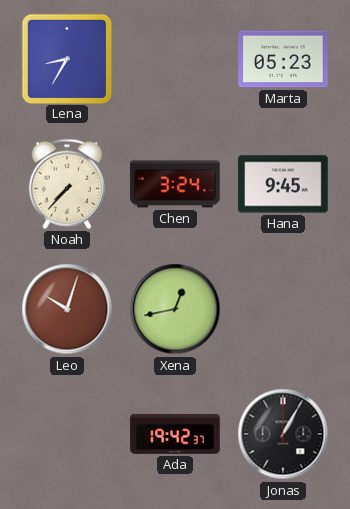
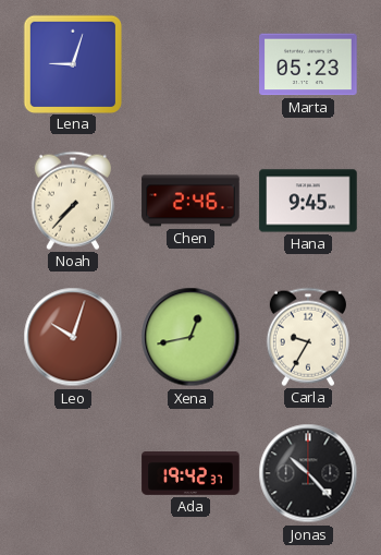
Lena: 8:35 -> 9:03
Chen: 3:24 -> 2:46
Carla: none -> 9:35
Jonas: 1:05 -> 10:23
